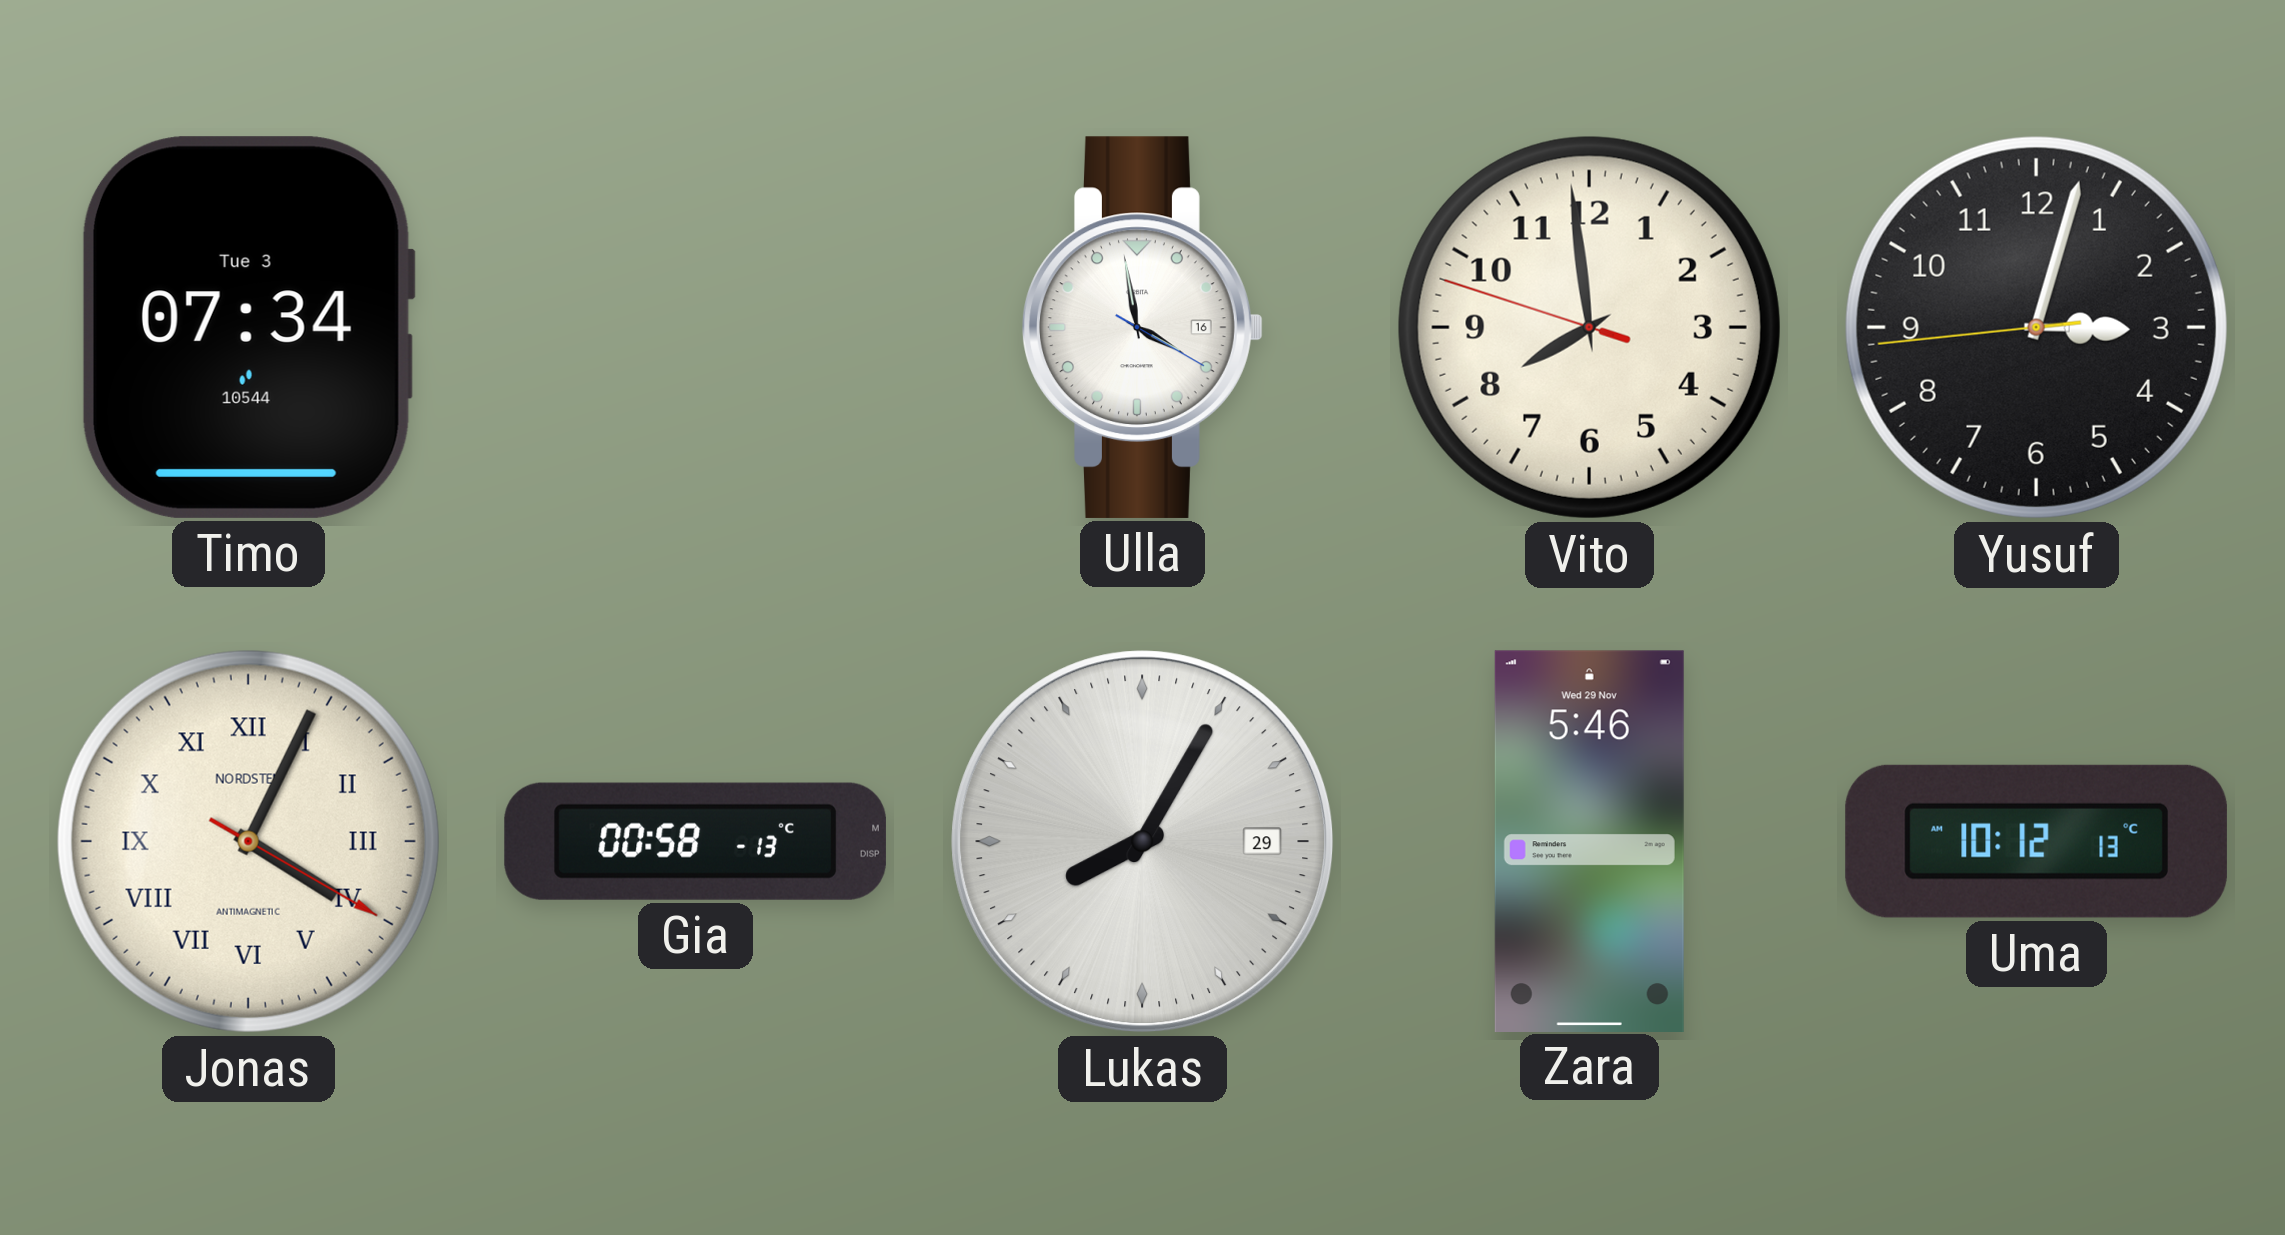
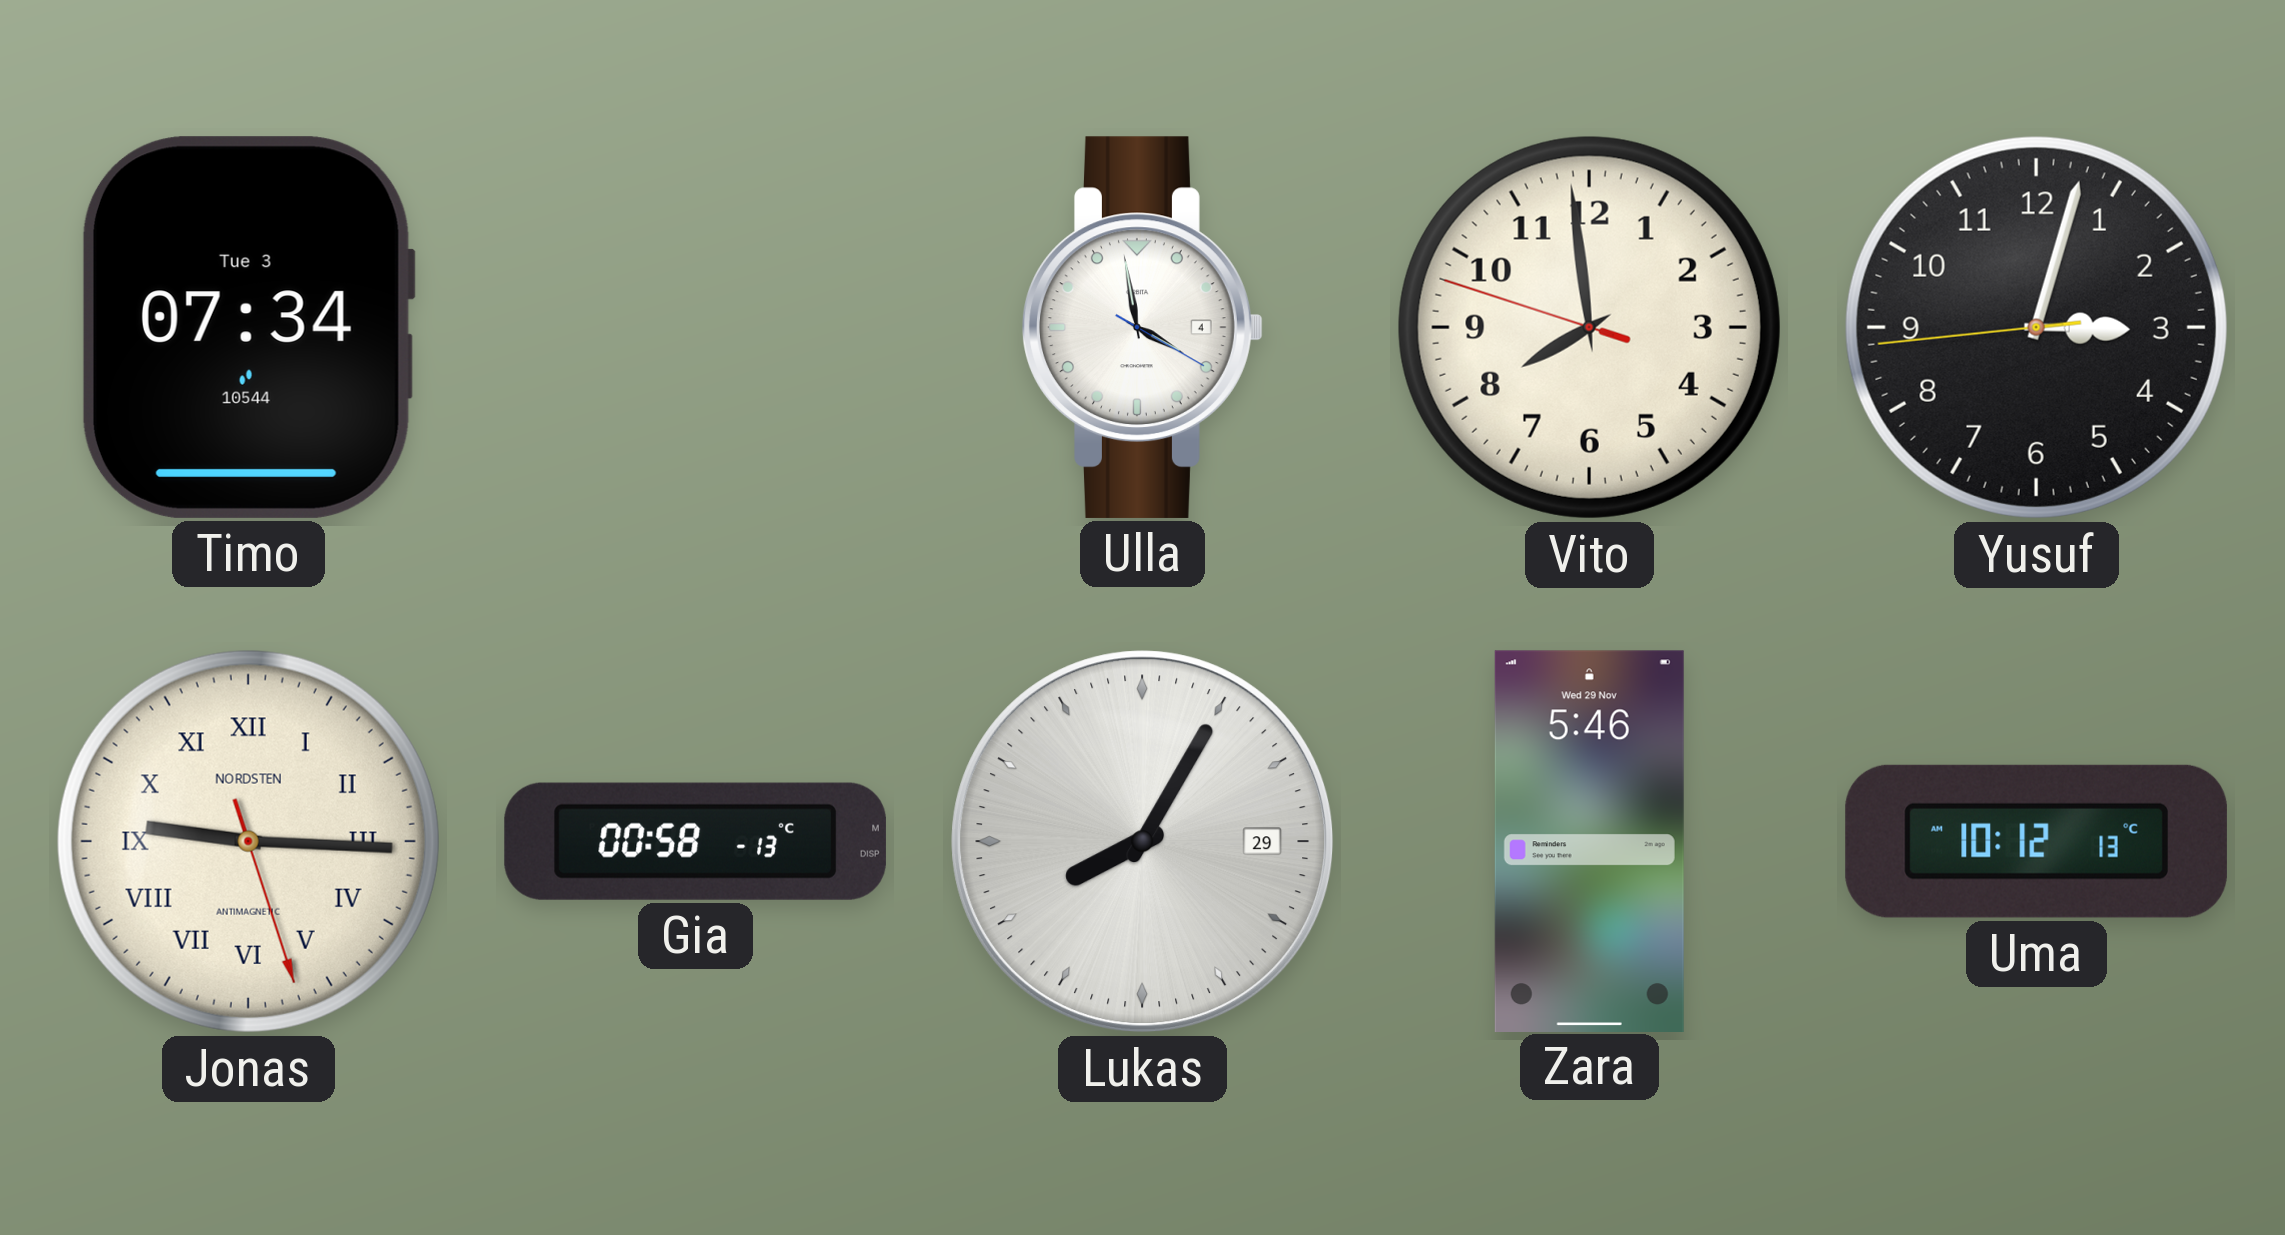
Ulla date: 16 -> 4
Jonas: 4:04 -> 9:15
